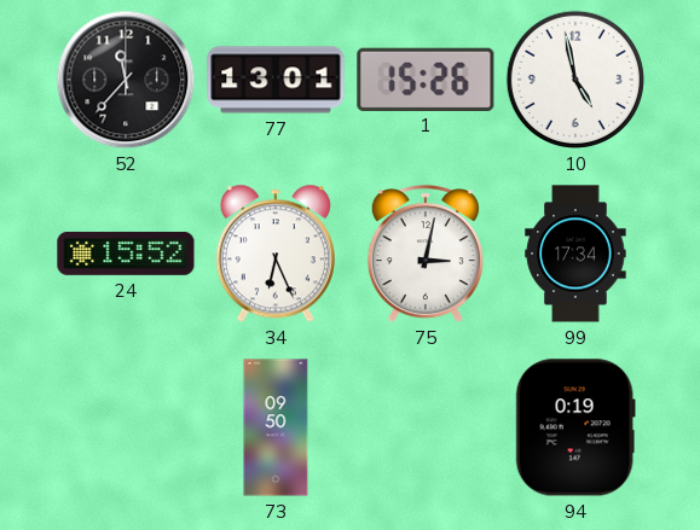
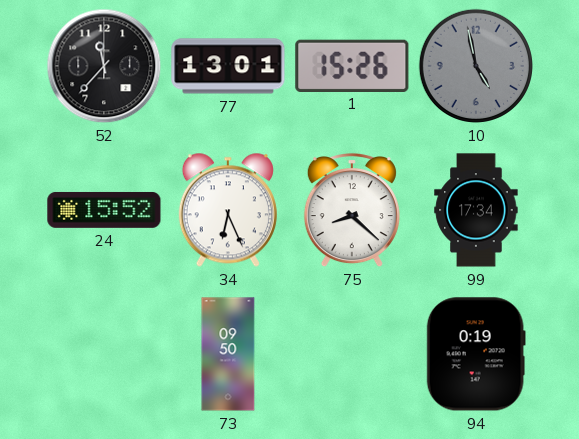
10 dial: white -> grey
75: 3:02 -> 8:22
